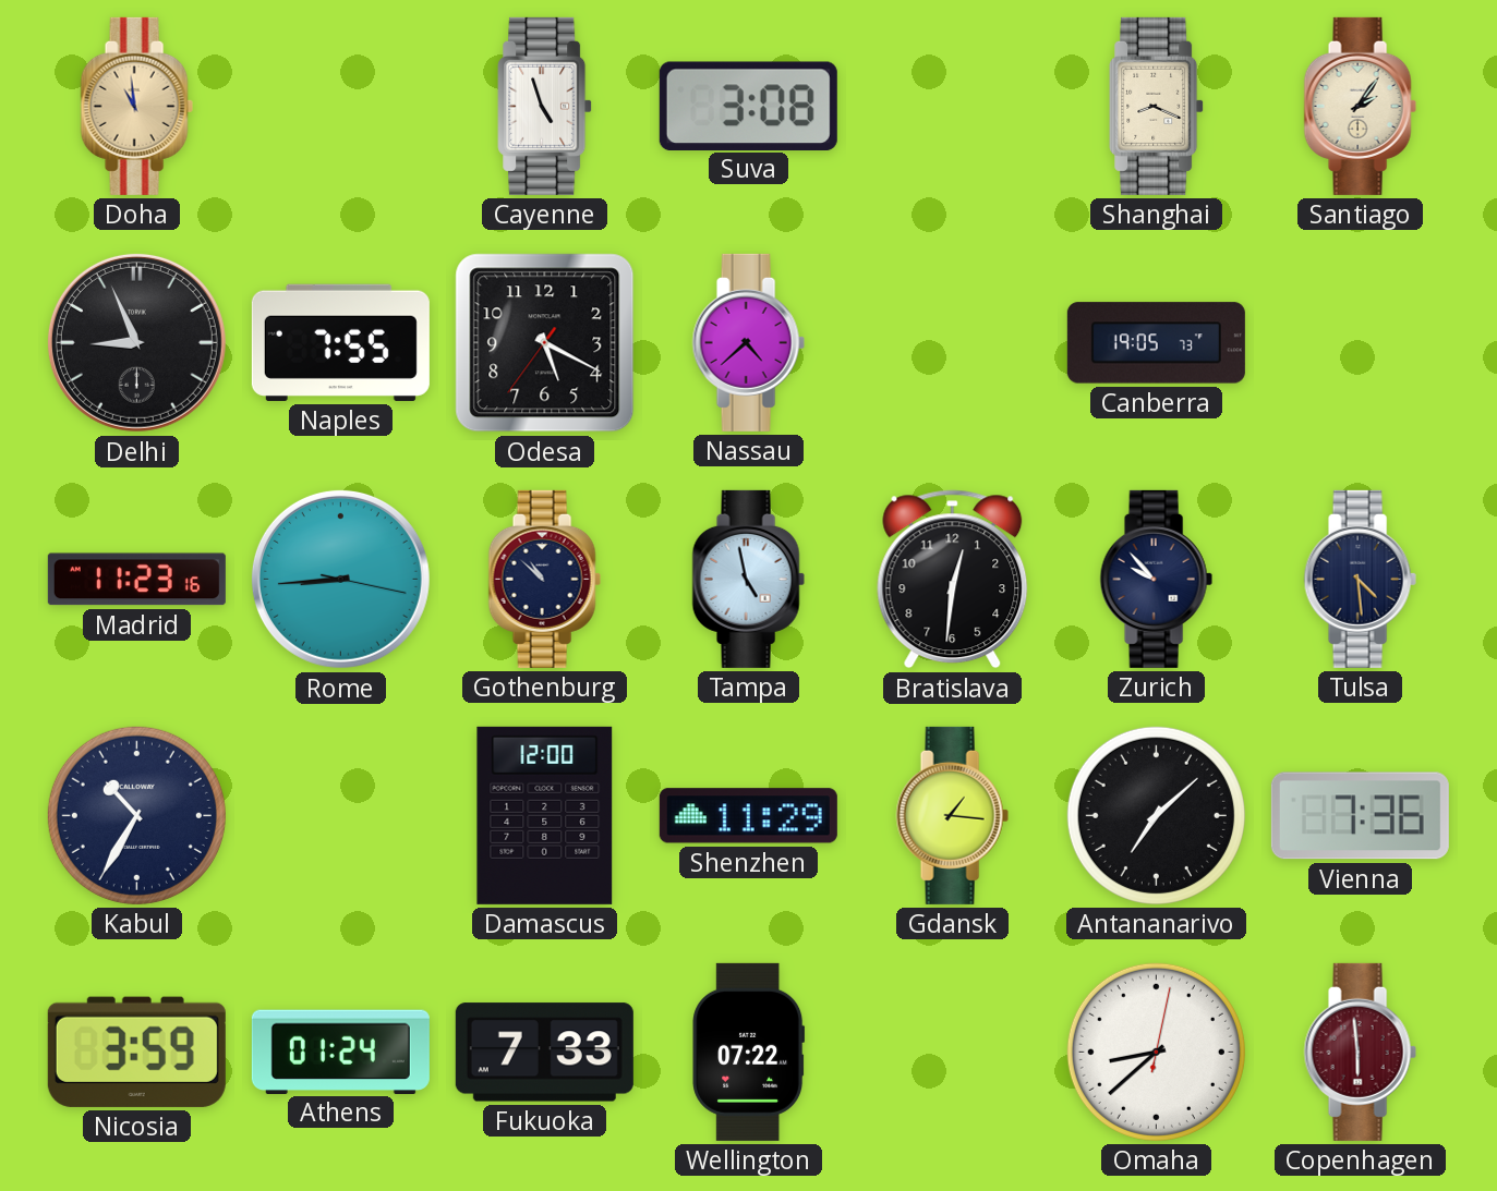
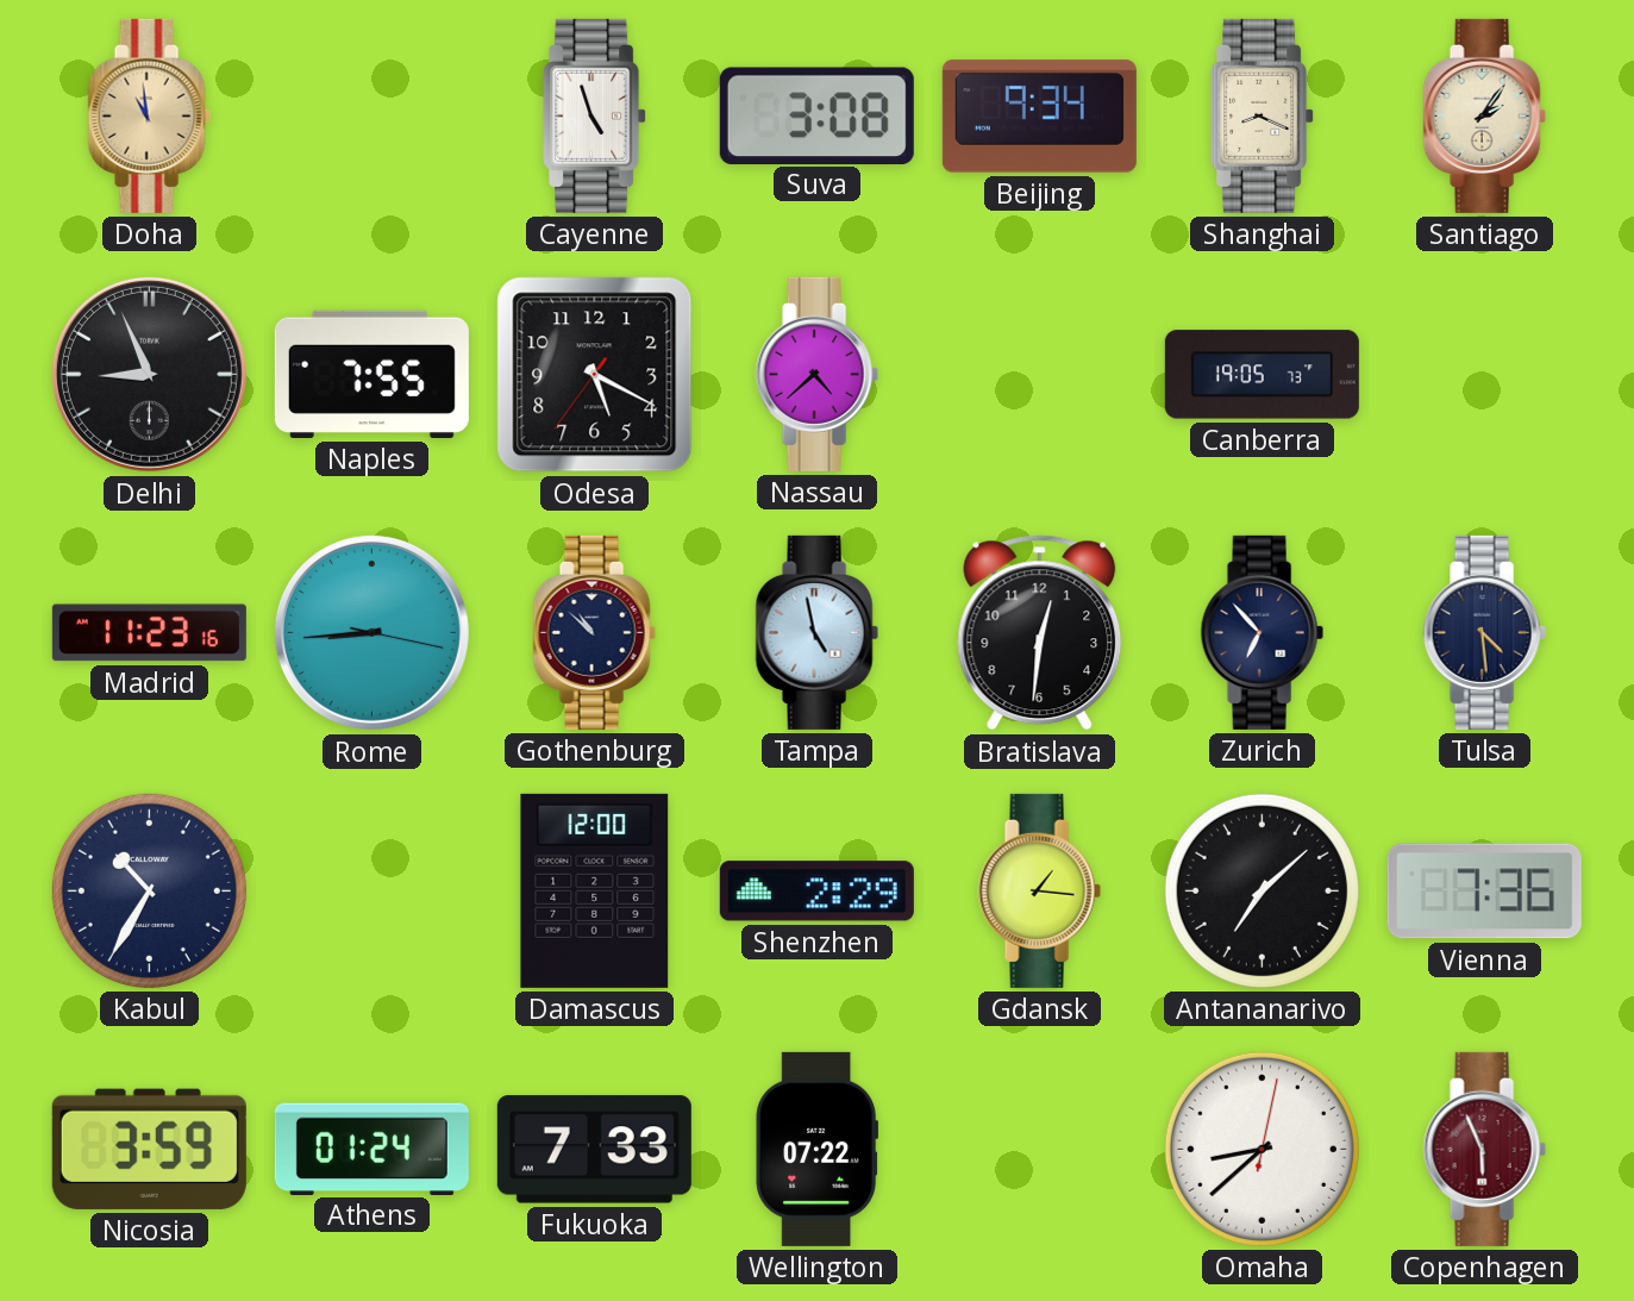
Beijing: none -> 9:34
Zurich: 9:53 -> 6:53
Shenzhen: 11:29 -> 2:29
Copenhagen: 5:59 -> 5:56
